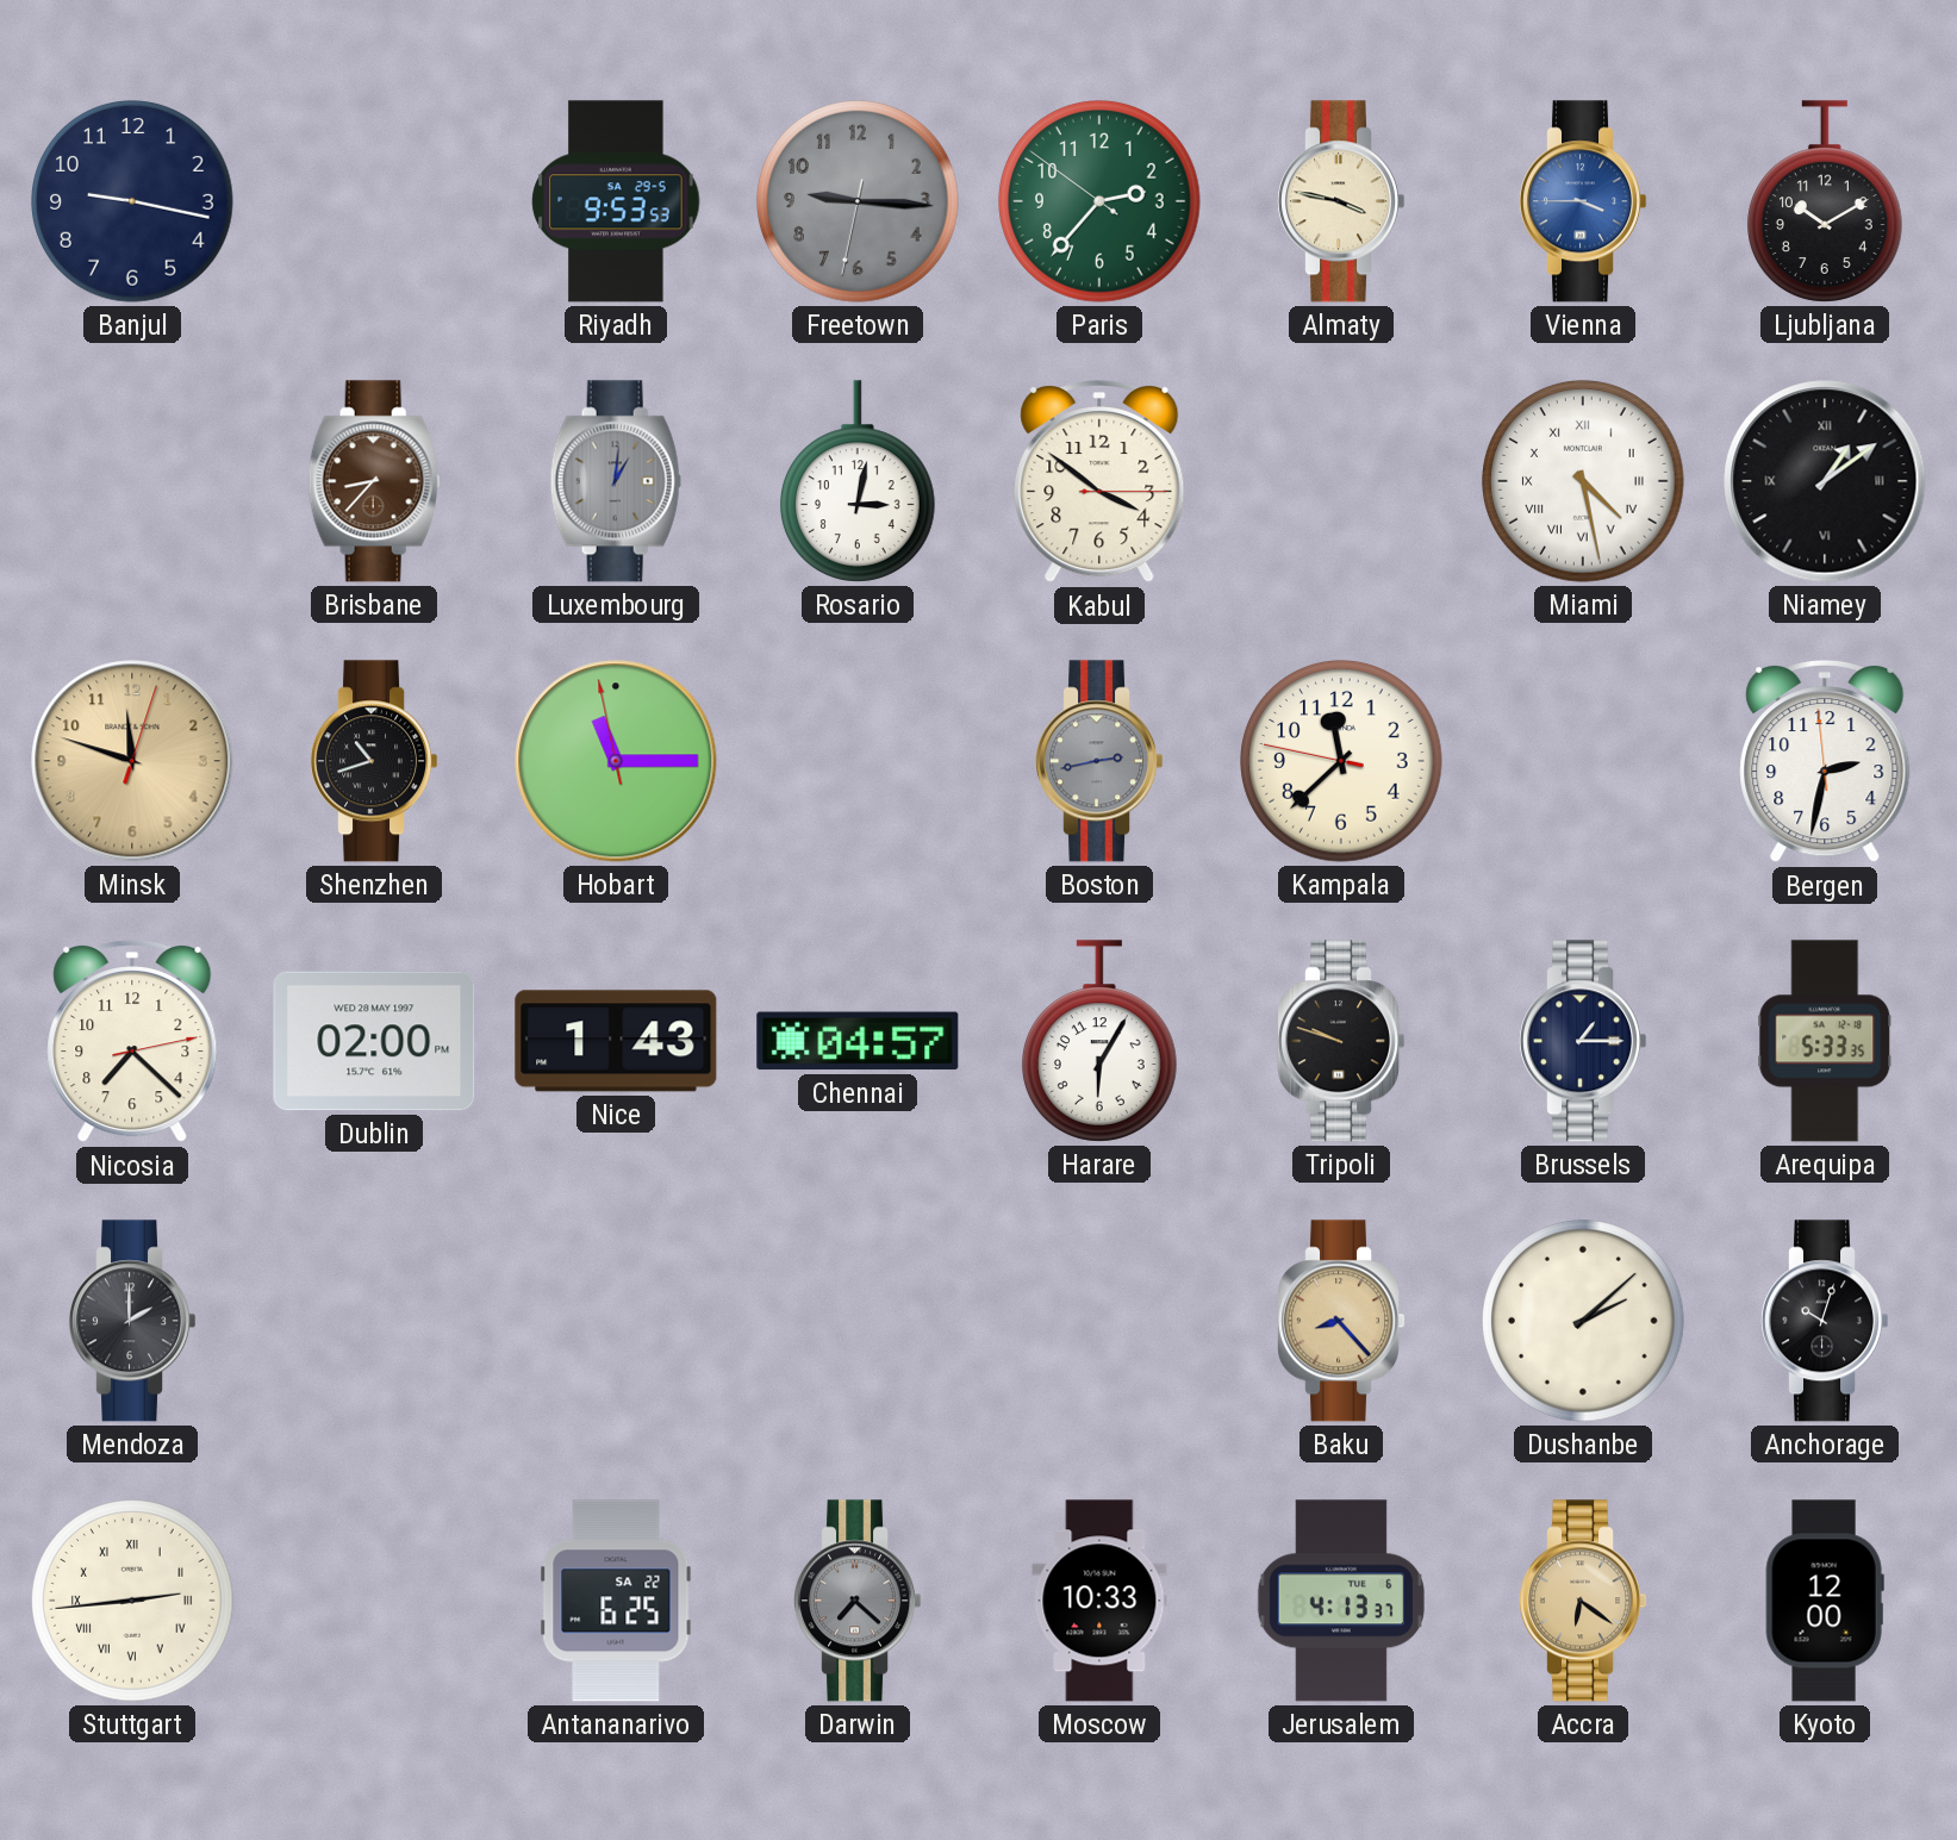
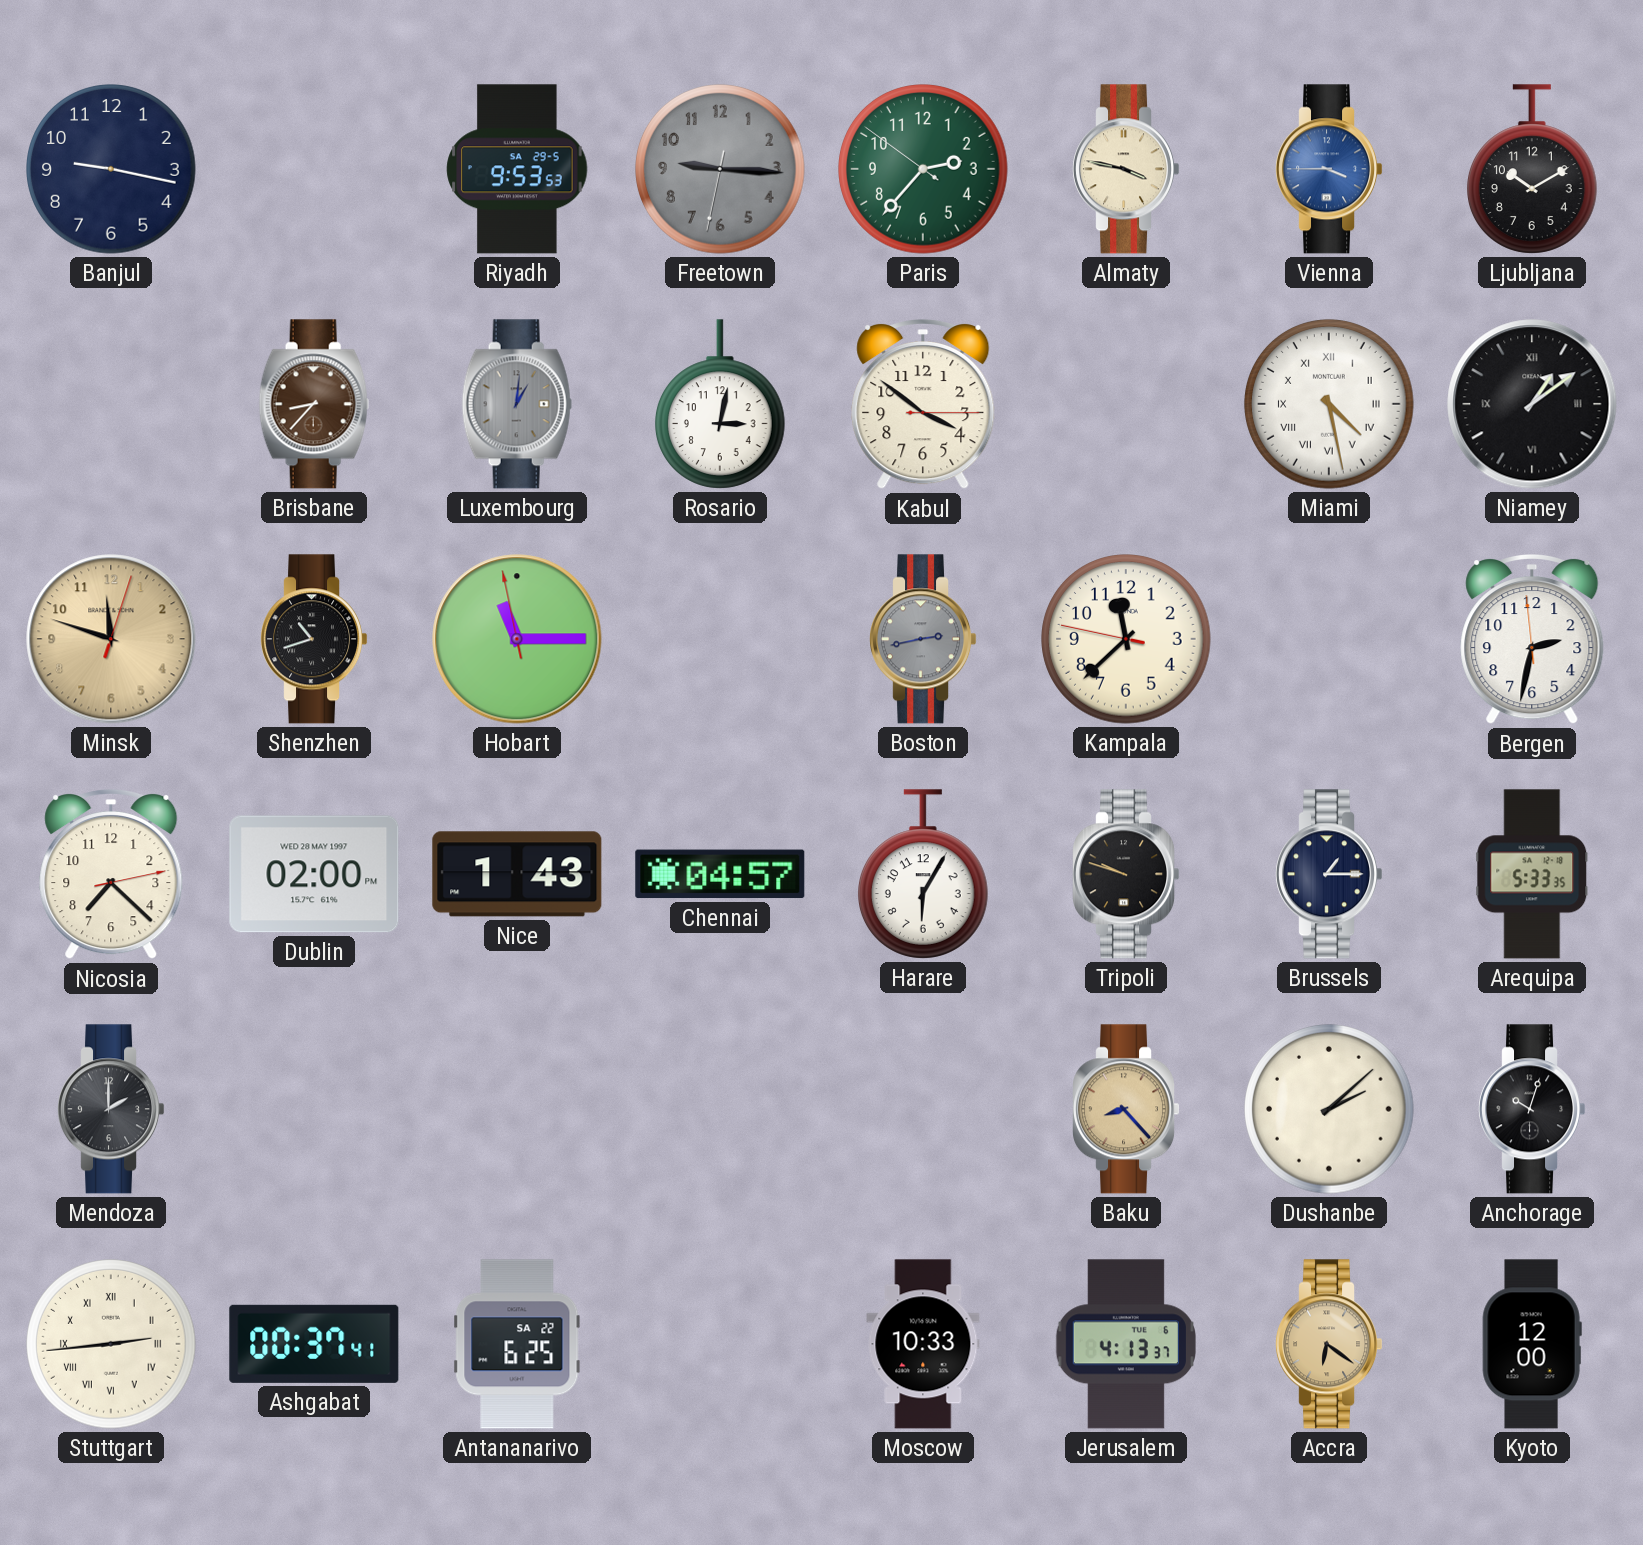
Ashgabat: none -> 00:37
Darwin: 7:22 -> none
